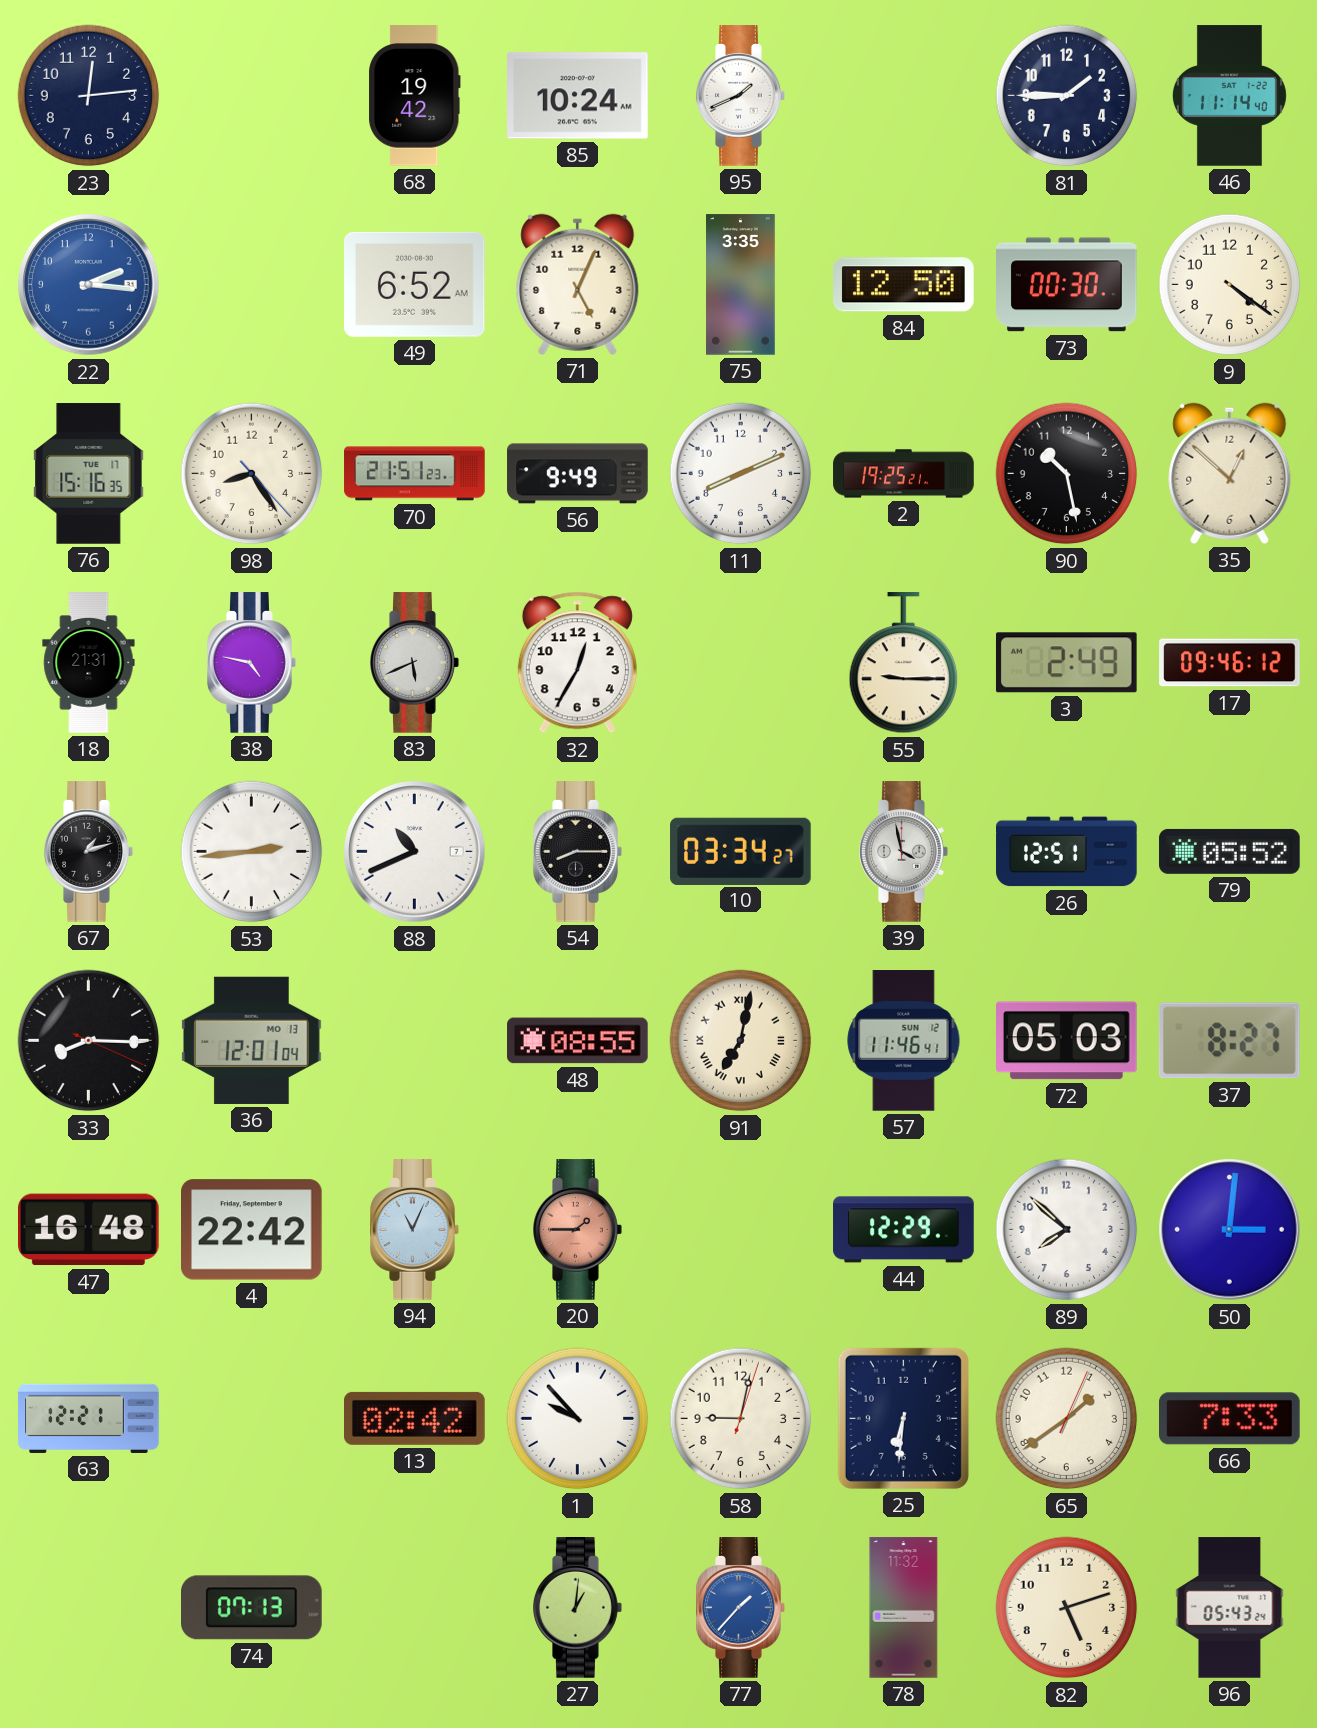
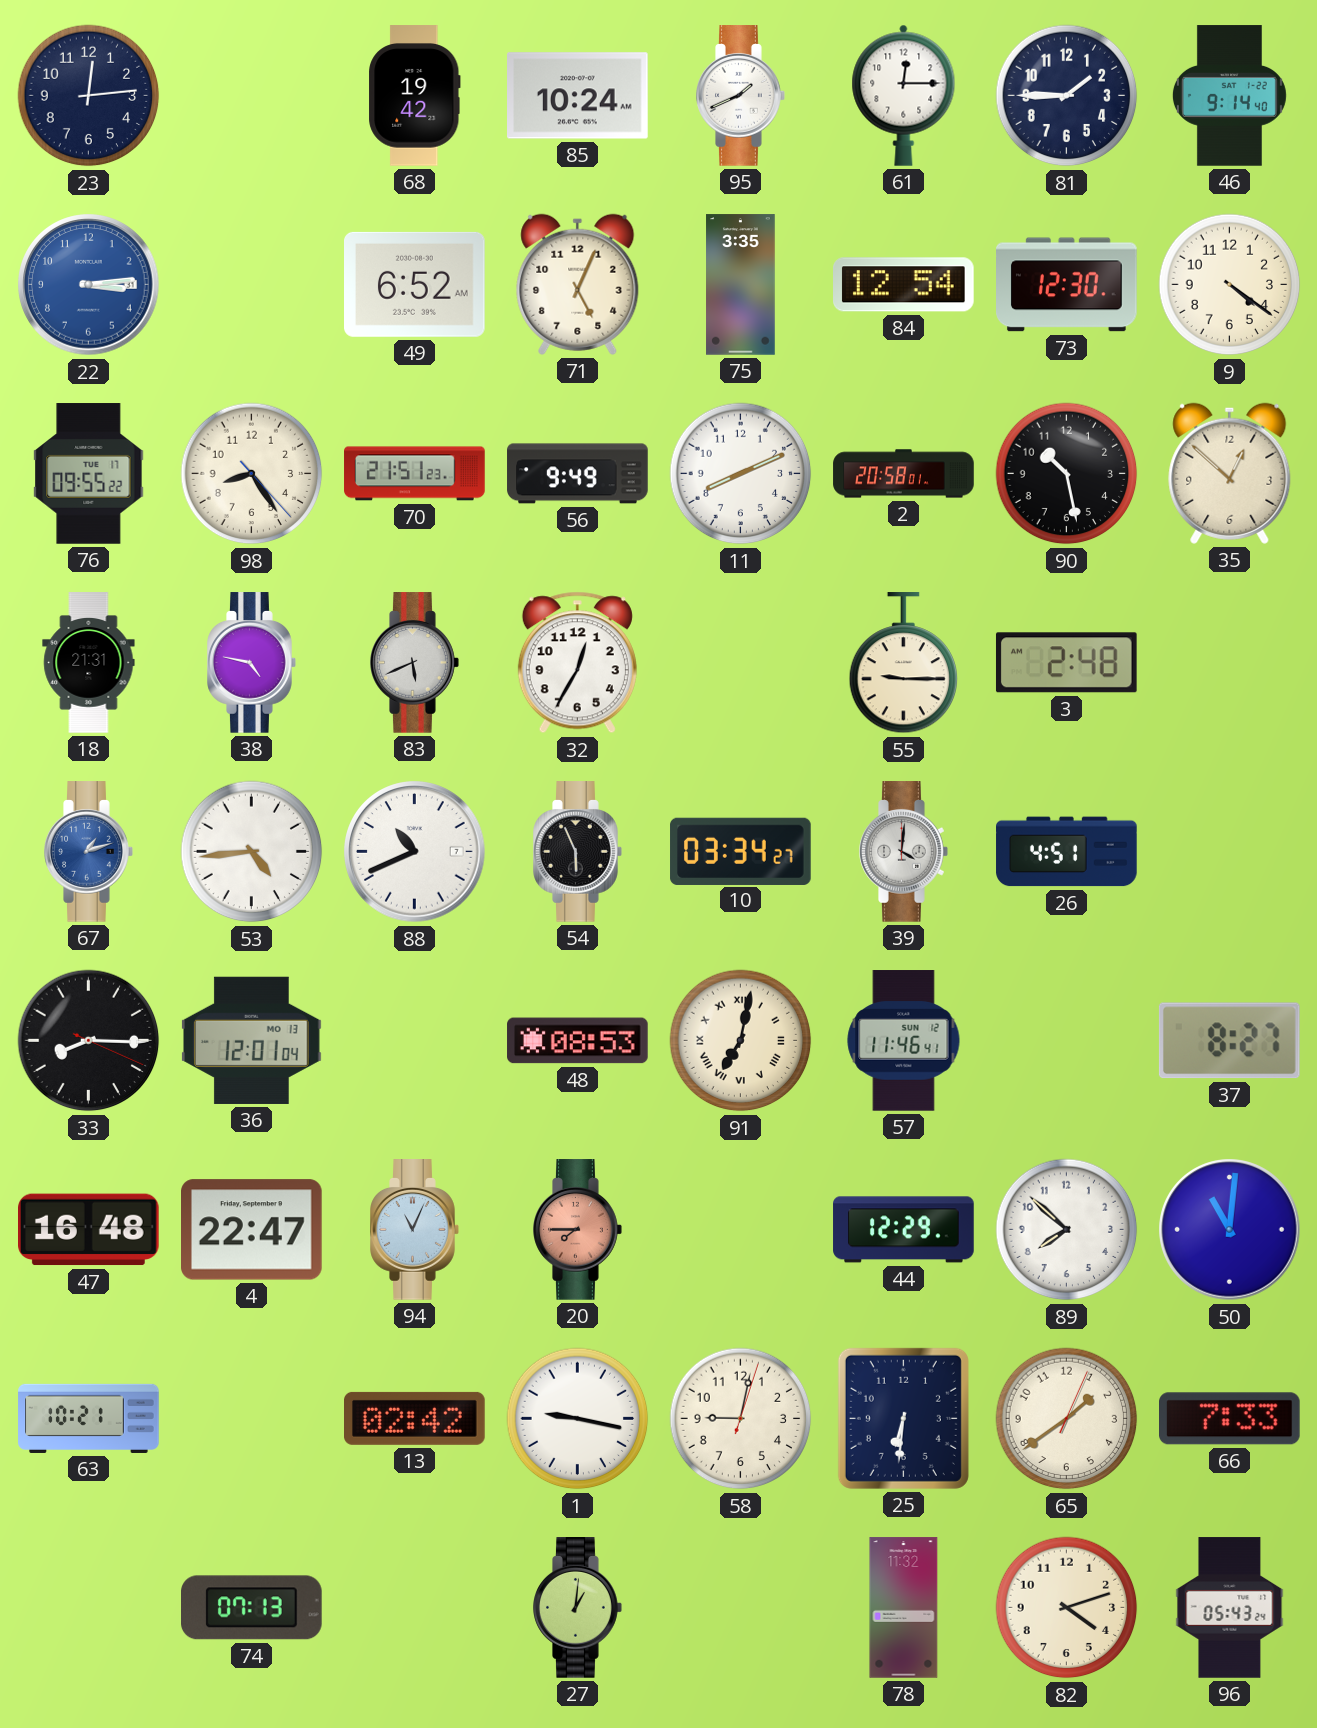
61: none -> 12:15
46: 11:14 -> 9:14
22: 2:16 -> 3:14
84: 12:50 -> 12:54
73: 00:30 -> 12:30
76: 15:16 -> 09:55
2: 19:25 -> 20:58
3: 2:49 -> 2:48
17: 09:46 -> none
67 dial: black -> blue
53: 2:44 -> 4:44
54: 8:15 -> 5:56
39: 3:58 -> 4:01
26: 12:51 -> 4:51
79: 05:52 -> none
48: 08:55 -> 08:53
72: 05:03 -> none
4: 22:42 -> 22:47
20: 1:45 -> 7:45
50: 3:01 -> 11:01
63: 12:21 -> 10:21
1: 9:53 -> 9:17
77: 1:37 -> none
82: 5:12 -> 4:12
